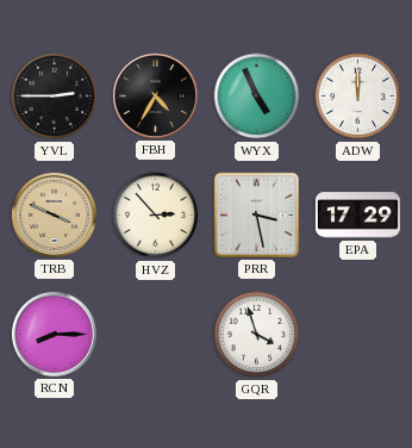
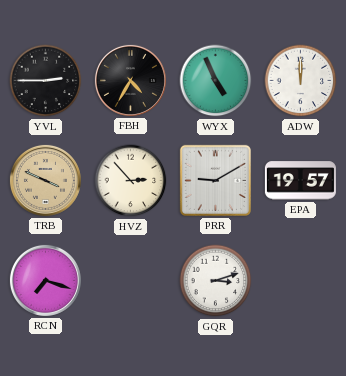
PRR: 3:28 -> 9:10
EPA: 17:29 -> 19:57
RCN: 8:15 -> 7:18
GQR: 3:57 -> 3:12
